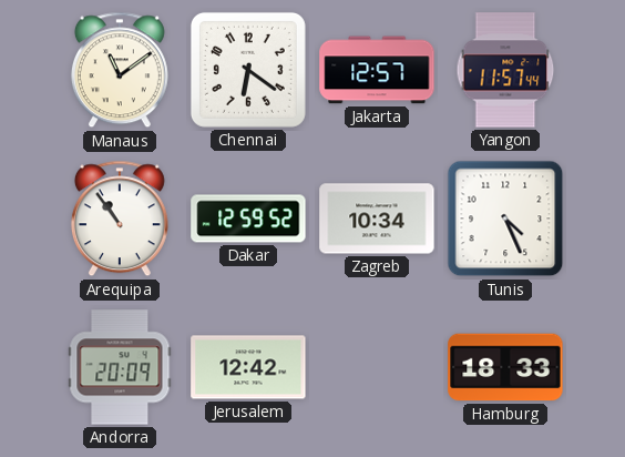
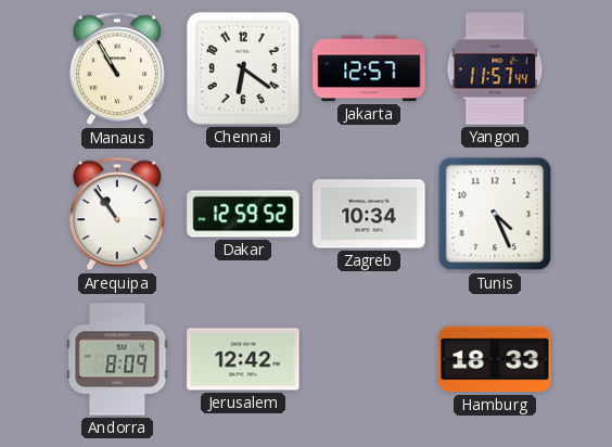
Manaus: 11:09 -> 10:55
Andorra: 20:09 -> 8:09
